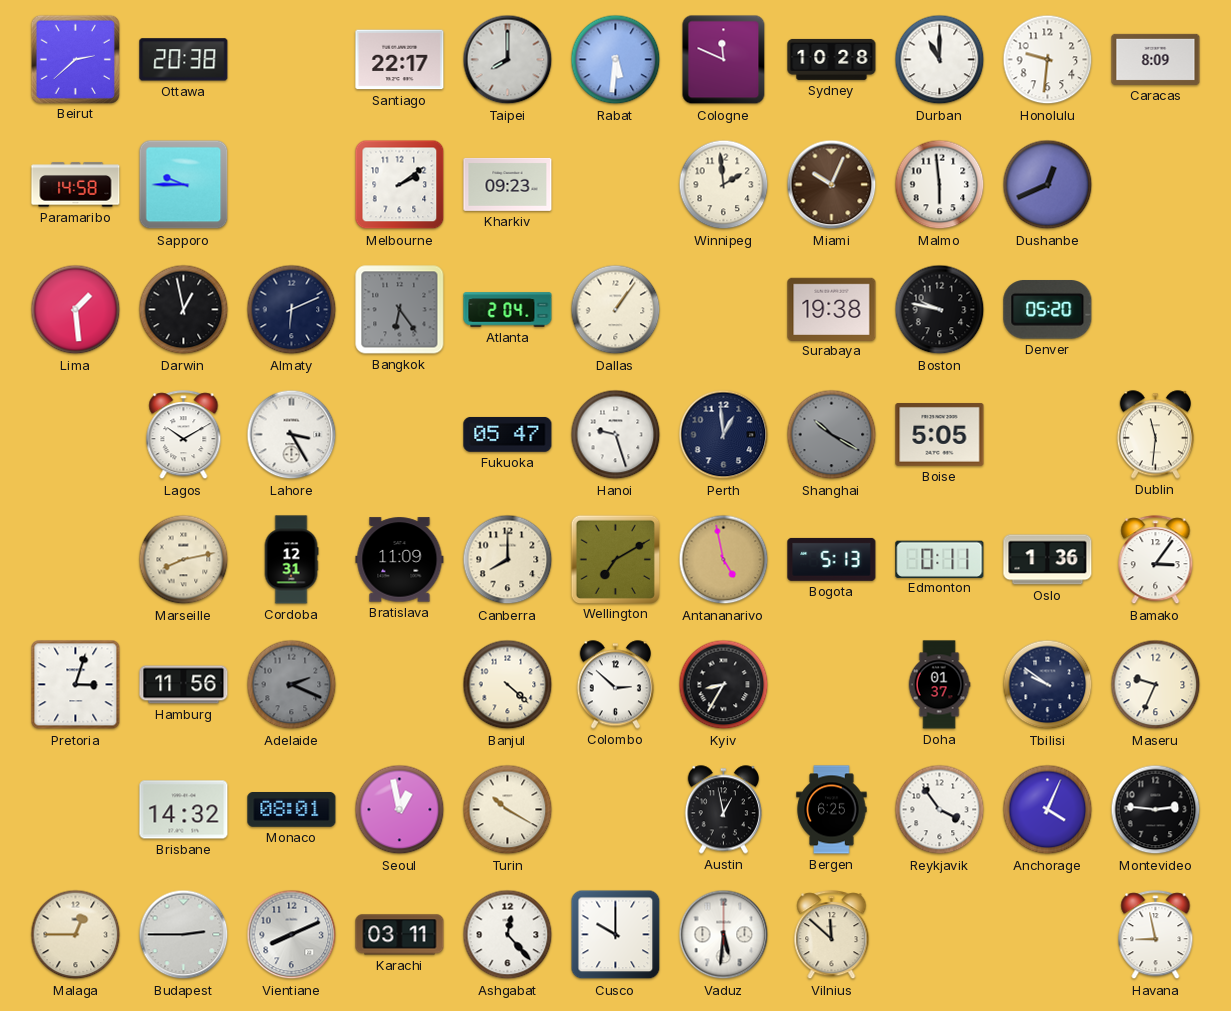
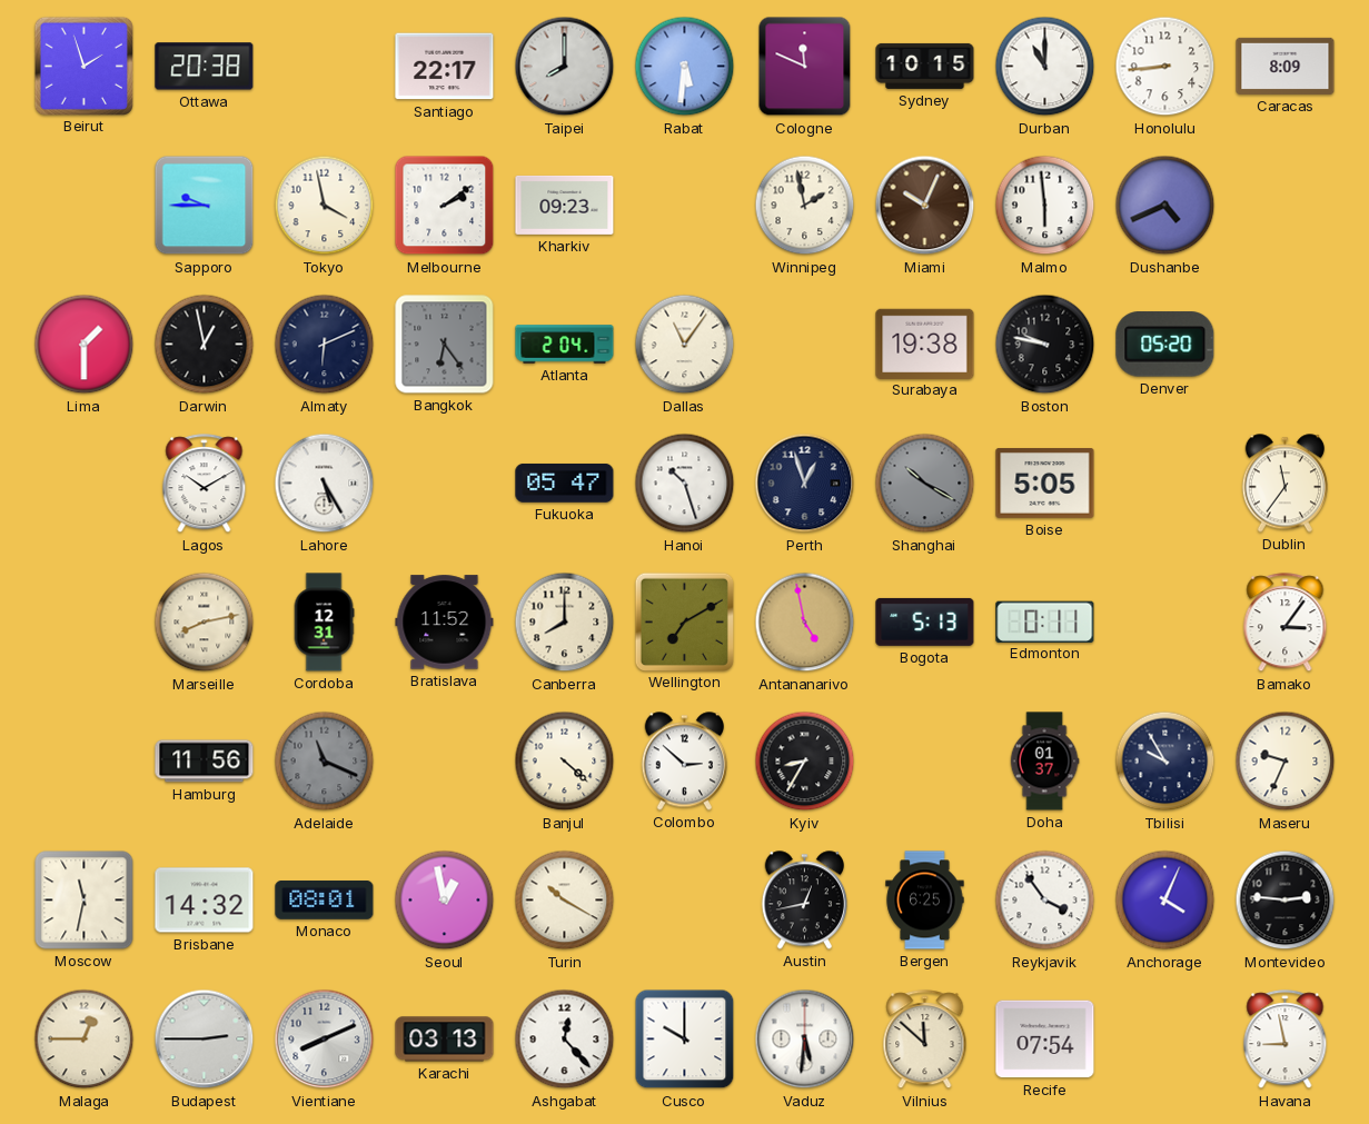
Beirut: 2:38 -> 1:57
Sydney: 10:28 -> 10:15
Honolulu: 9:31 -> 8:44
Paramaribo: 14:58 -> none
Tokyo: none -> 3:58
Winnipeg: 1:59 -> 1:58
Dushanbe: 12:41 -> 4:41
Lima: 1:29 -> 1:30
Dallas: 1:06 -> 11:06
Lahore: 3:25 -> 5:25
Hanoi: 9:27 -> 10:27
Perth: 12:59 -> 12:57
Dublin: 11:31 -> 11:36
Bratislava: 11:09 -> 11:52
Oslo: 1:36 -> none
Pretoria: 3:03 -> none
Adelaide: 2:19 -> 11:19
Tbilisi: 9:51 -> 9:55
Moscow: none -> 11:32
Austin: 12:58 -> 12:43
Karachi: 03:11 -> 03:13
Recife: none -> 07:54
